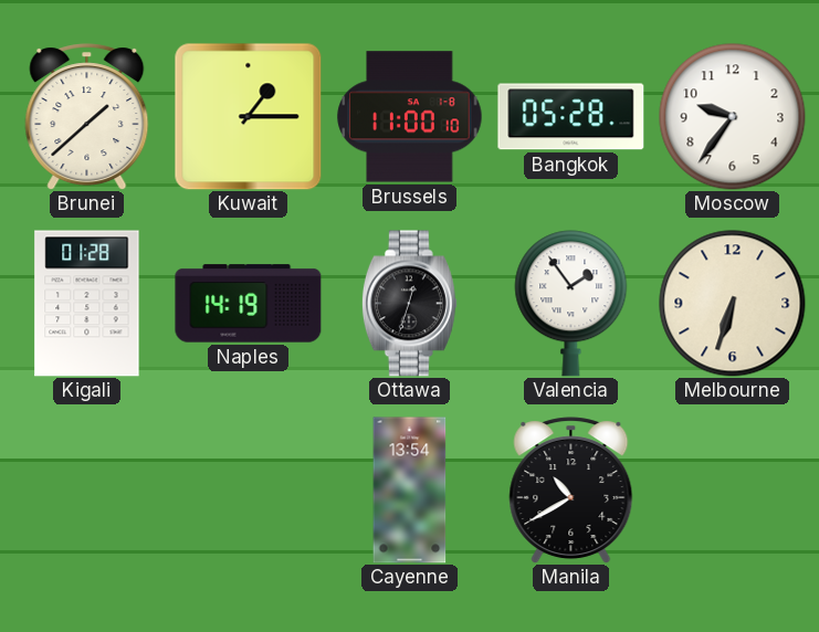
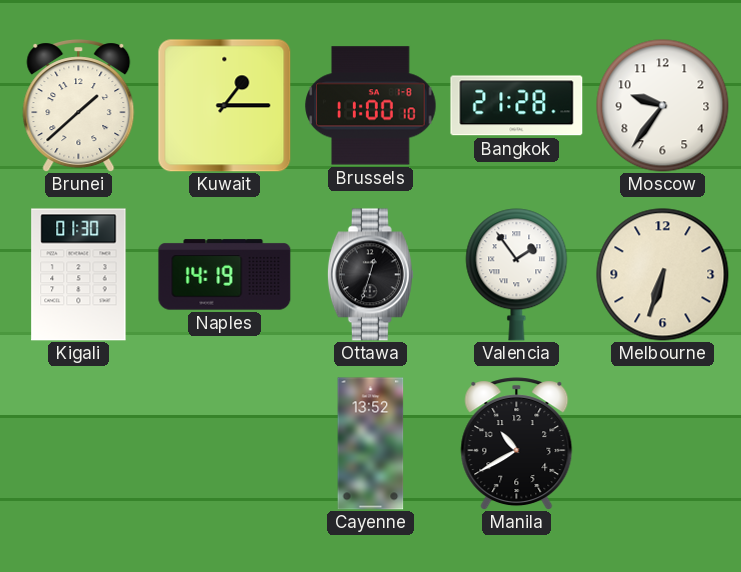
Bangkok: 05:28 -> 21:28
Kigali: 01:28 -> 01:30
Cayenne: 13:54 -> 13:52
